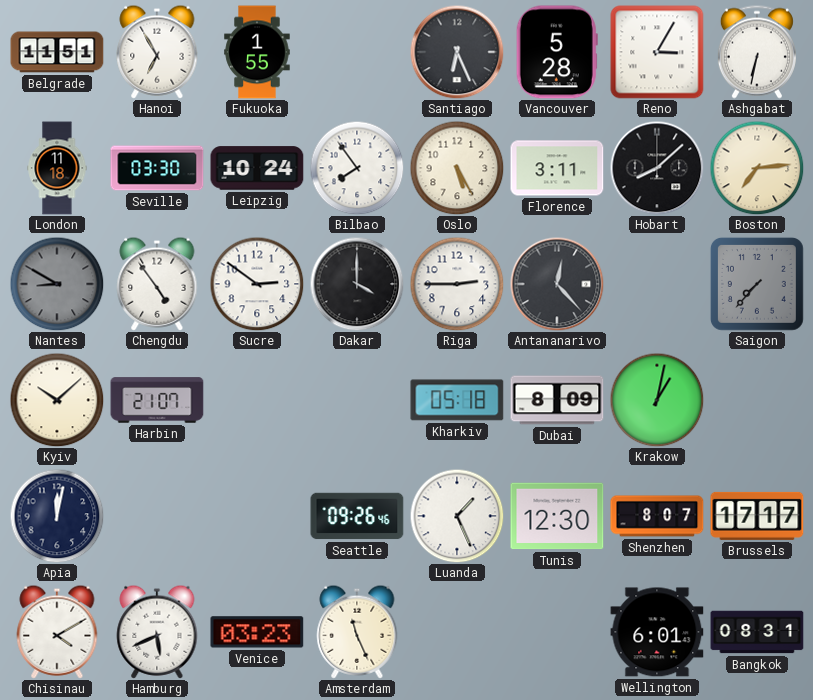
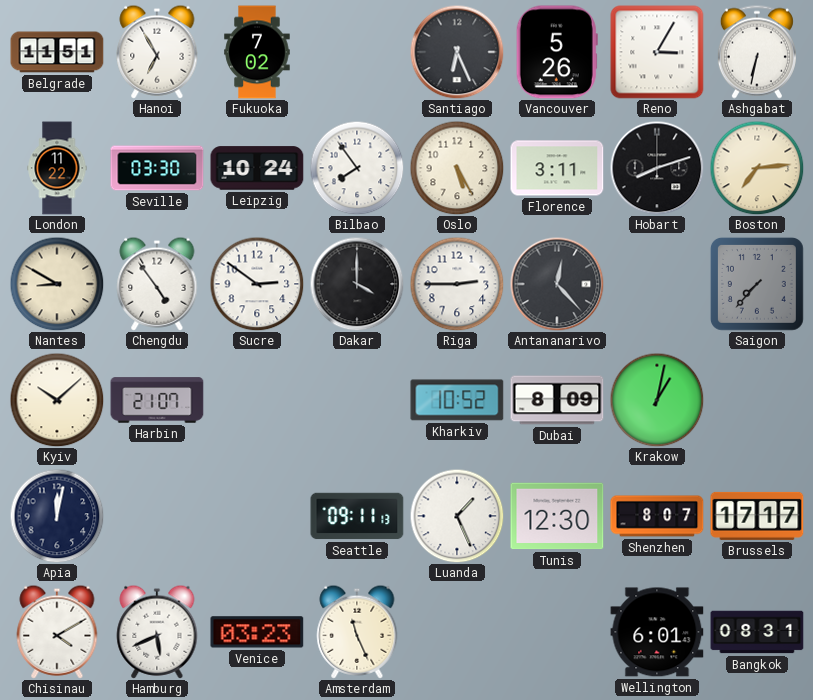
Fukuoka: 1:55 -> 7:02
Vancouver: 5:28 -> 5:26
London: 11:18 -> 11:22
Hobart: 8:08 -> 8:12
Nantes dial: grey -> cream
Kharkiv: 05:18 -> 10:52
Seattle: 09:26 -> 09:11
